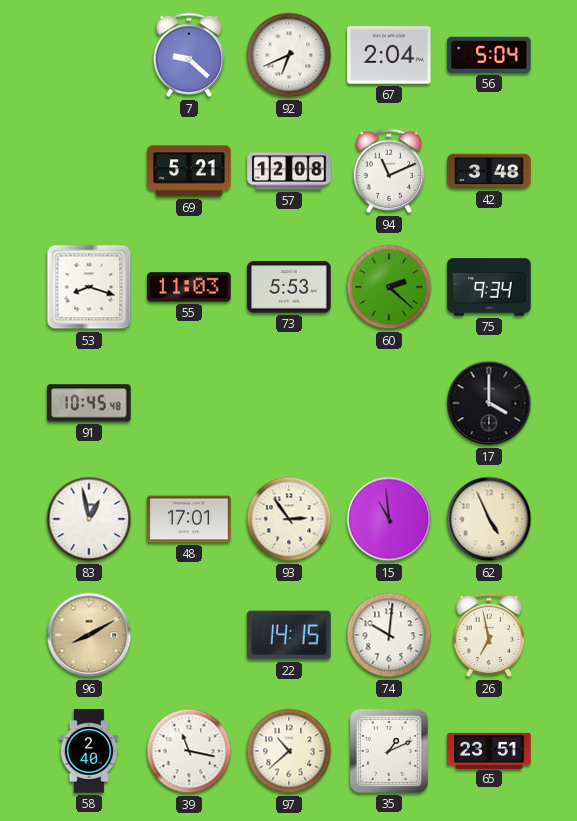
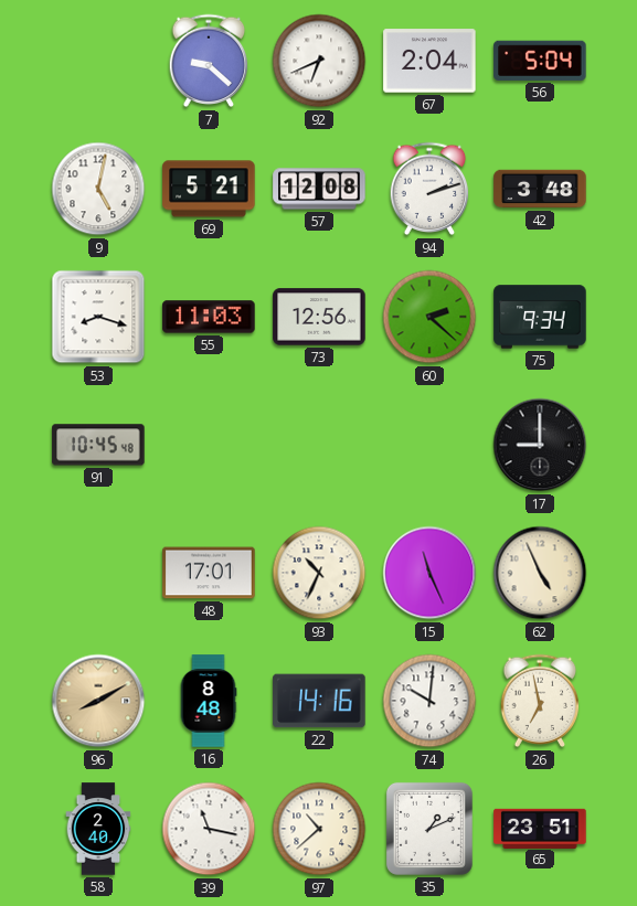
9: none -> 5:02
94: 11:11 -> 2:12
73: 5:53 -> 12:56
17: 4:00 -> 9:00
83: 12:58 -> none
93: 2:54 -> 10:34
15: 10:59 -> 11:26
16: none -> 8:48
22: 14:15 -> 14:16
